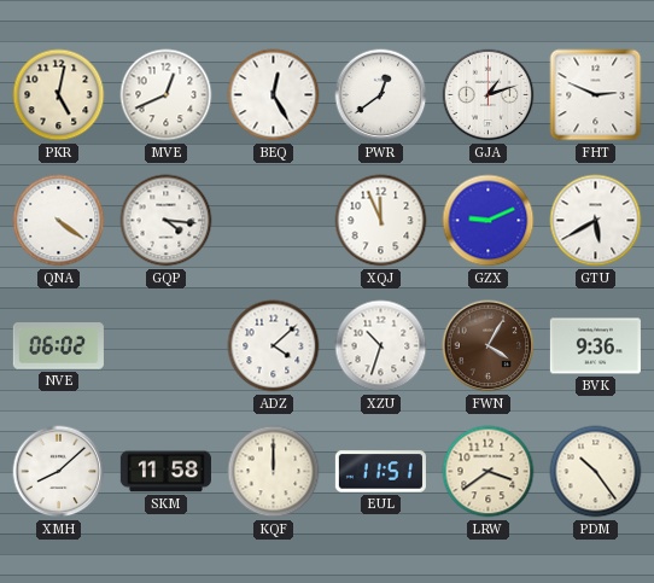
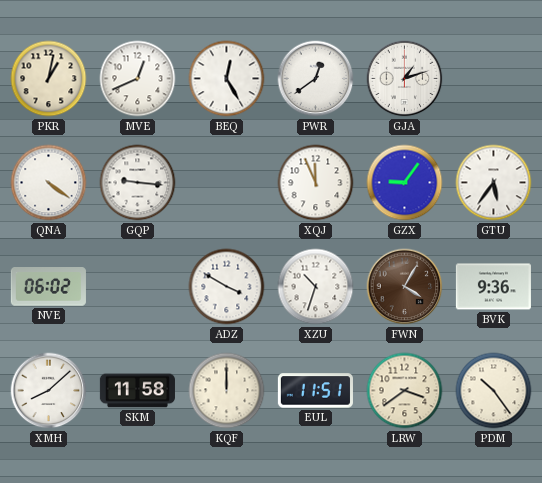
PKR: 5:02 -> 1:02
FHT: 2:49 -> none
GQP: 4:16 -> 9:16
GZX: 9:11 -> 9:06
GTU: 5:40 -> 5:36
ADZ: 4:08 -> 3:50
